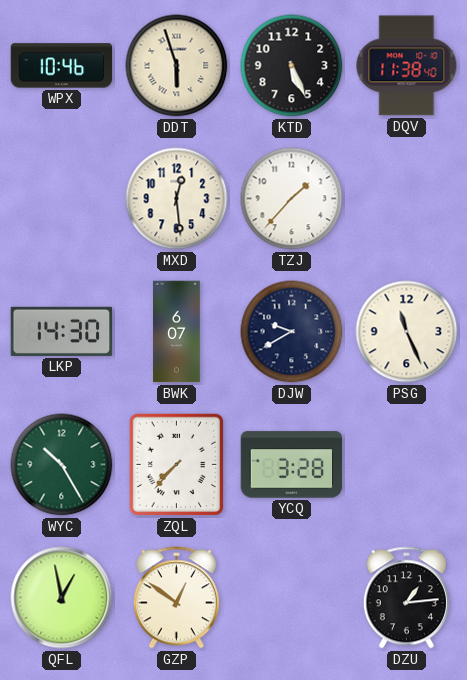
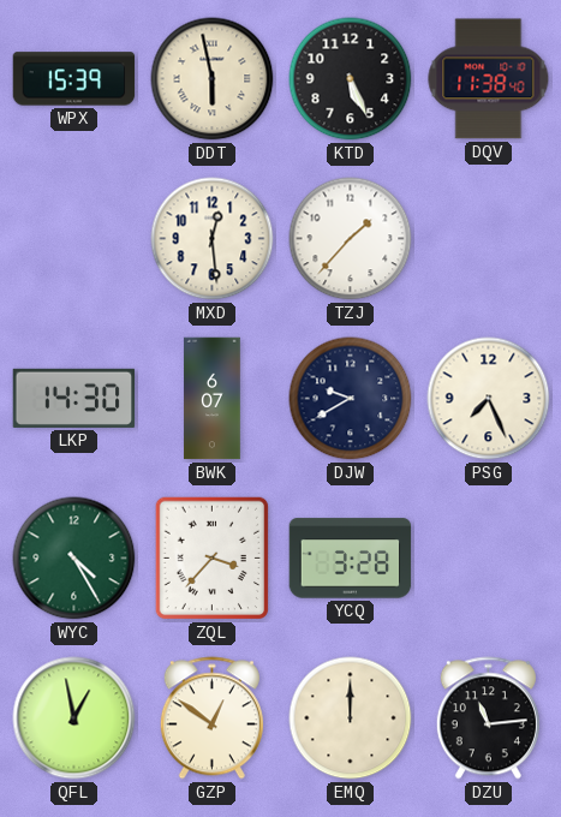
WPX: 10:46 -> 15:39
DDT: 5:57 -> 5:58
PSG: 11:26 -> 7:26
WYC: 10:25 -> 4:25
ZQL: 7:37 -> 3:37
EMQ: none -> 12:00
DZU: 1:14 -> 11:14
